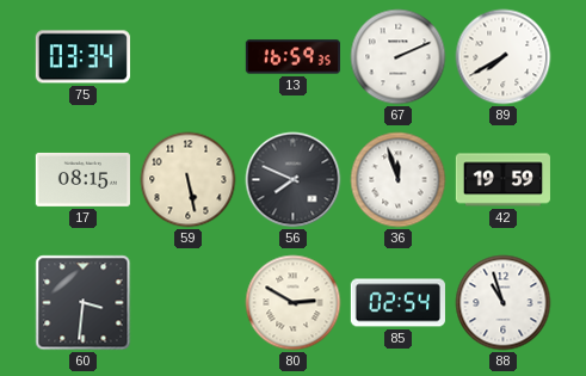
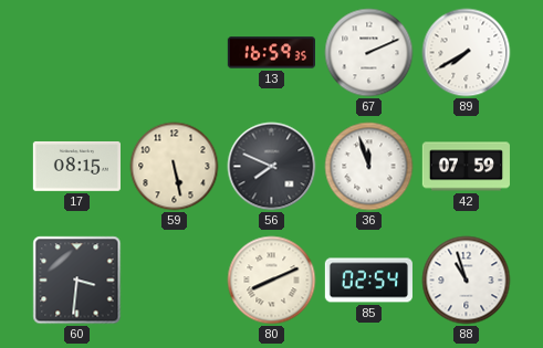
75: 03:34 -> none
42: 19:59 -> 07:59
80: 2:50 -> 8:11
